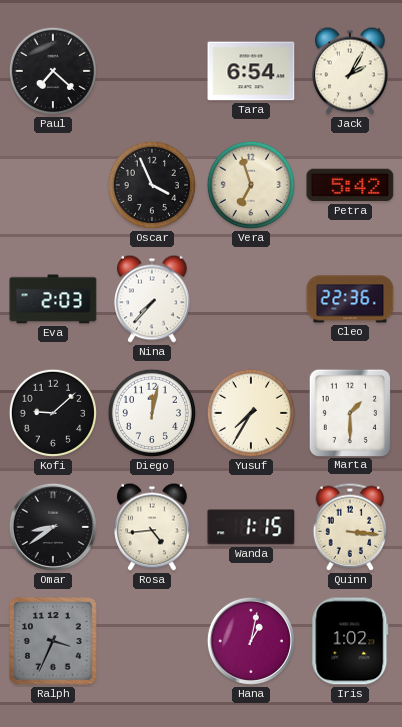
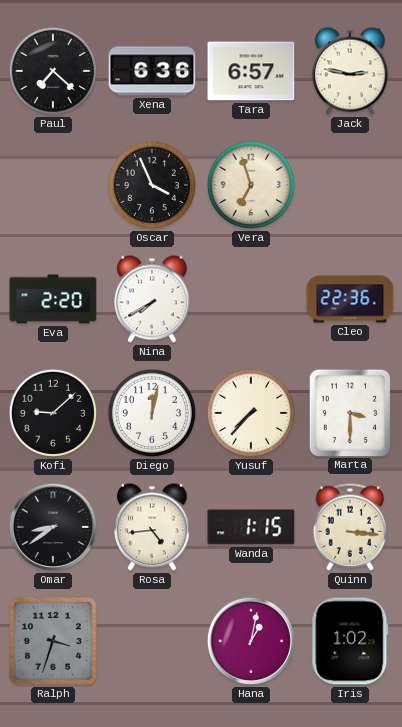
Xena: none -> 6:36
Tara: 6:54 -> 6:57
Jack: 2:05 -> 2:47
Petra: 5:42 -> none
Eva: 2:03 -> 2:20
Nina: 7:37 -> 7:40
Yusuf: 7:35 -> 7:37
Marta: 1:30 -> 3:30
Ralph: 3:34 -> 3:33
